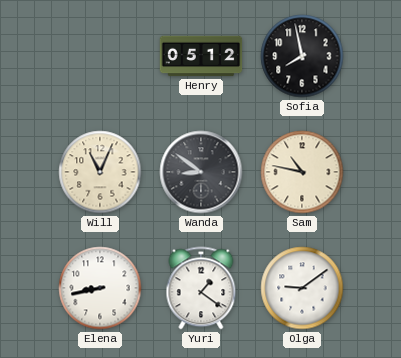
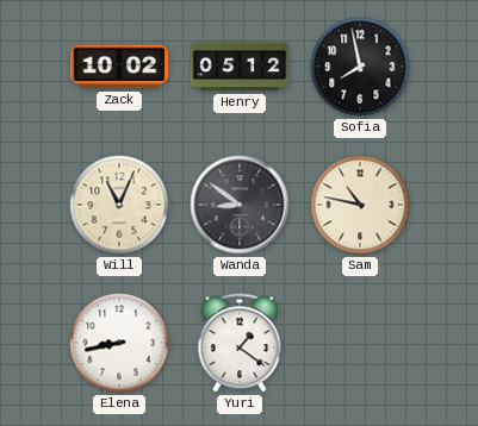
Zack: none -> 10:02
Olga: 9:09 -> none
